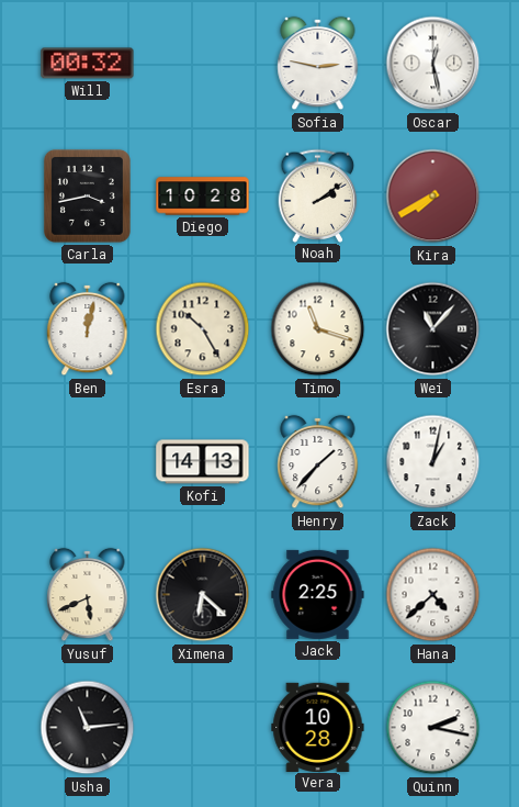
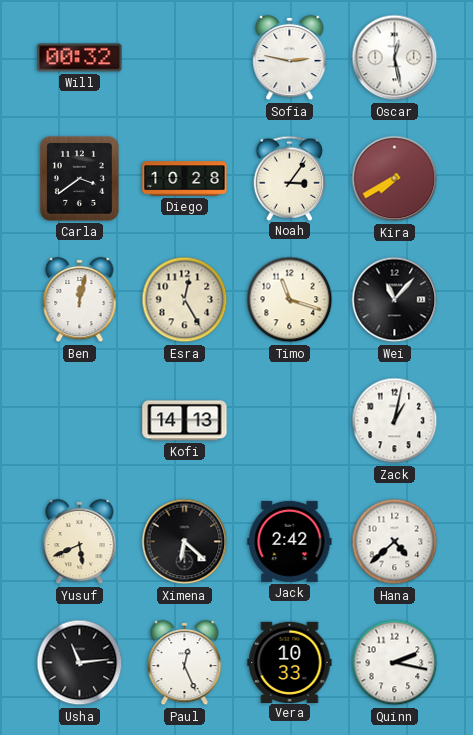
Carla: 3:43 -> 3:39
Noah: 2:09 -> 3:06
Esra: 10:25 -> 12:25
Henry: 1:37 -> none
Jack: 2:25 -> 2:42
Paul: none -> 12:26
Vera: 10:28 -> 10:33
